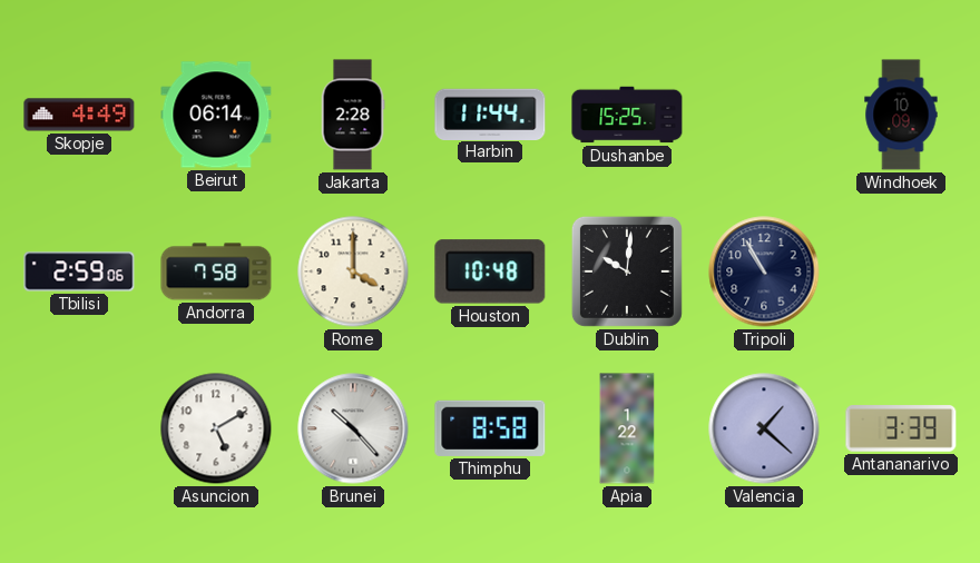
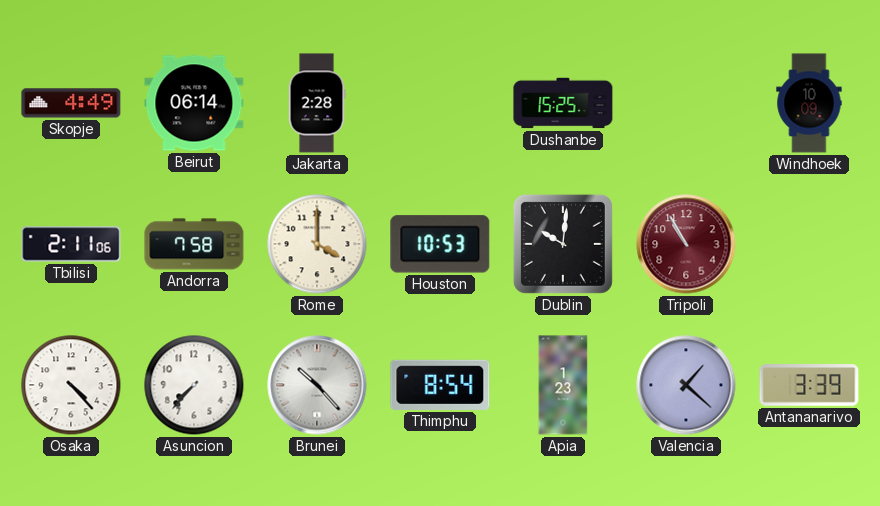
Harbin: 11:44 -> none
Tbilisi: 2:59 -> 2:11
Houston: 10:48 -> 10:53
Tripoli dial: navy -> burgundy
Osaka: none -> 4:23
Asuncion: 5:10 -> 7:37
Thimphu: 8:58 -> 8:54
Apia: 1:22 -> 1:23
